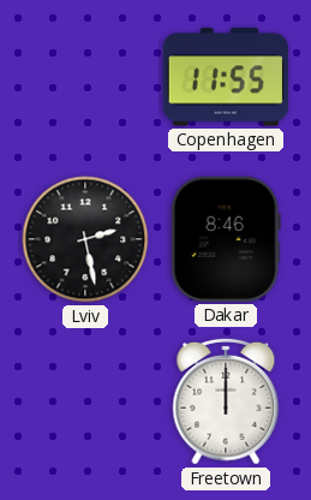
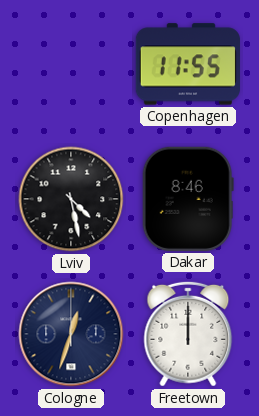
Lviv: 2:28 -> 4:28
Cologne: none -> 12:33
